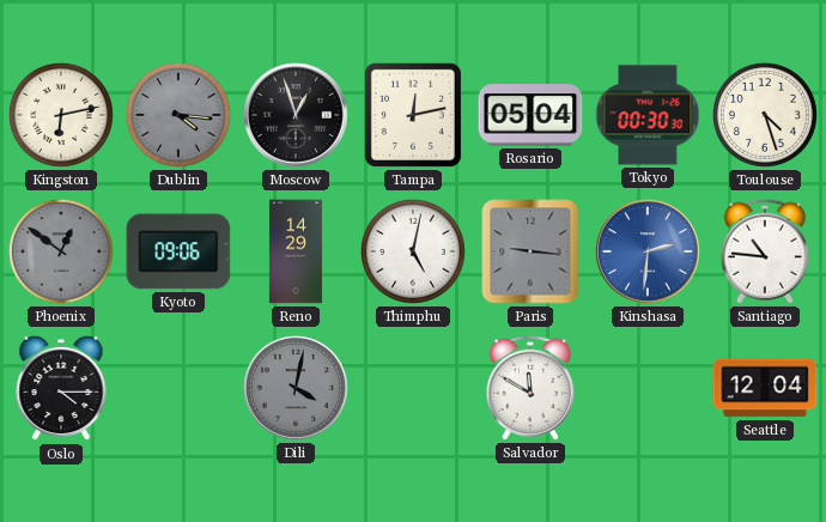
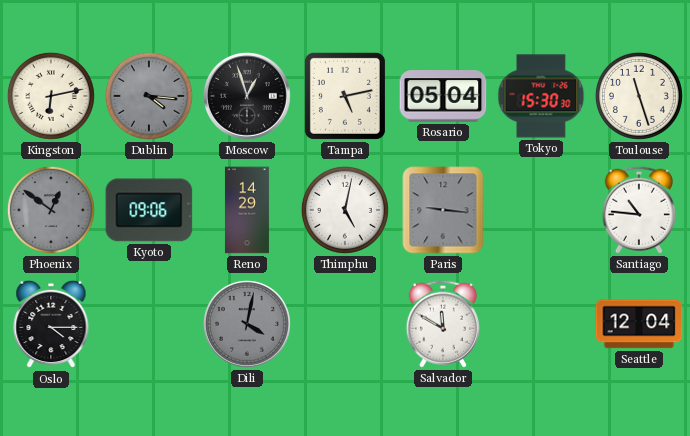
Tampa: 12:13 -> 5:13
Tokyo: 00:30 -> 15:30
Toulouse: 4:27 -> 11:27
Kinshasa: 2:31 -> none
